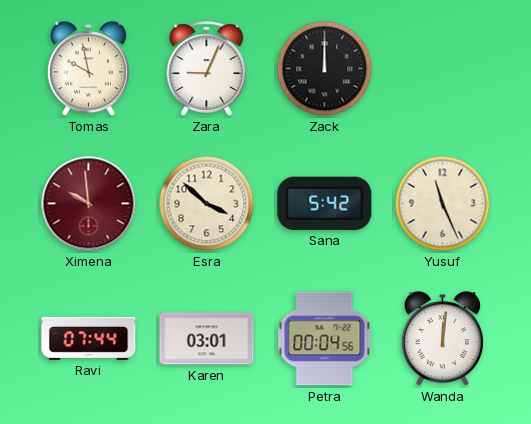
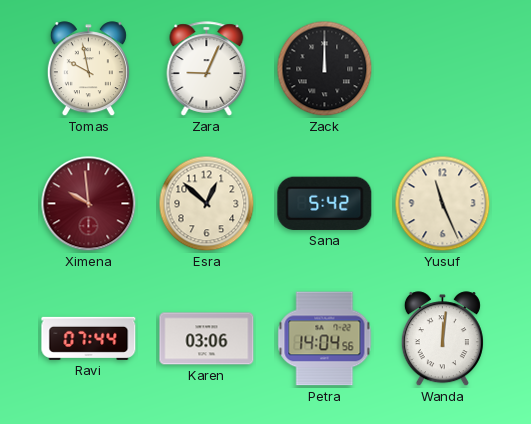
Esra: 3:52 -> 12:52
Karen: 03:01 -> 03:06
Petra: 00:04 -> 14:04
